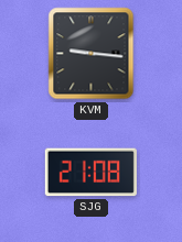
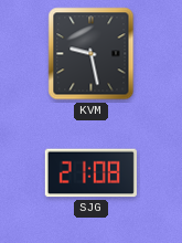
KVM: 9:16 -> 9:28
